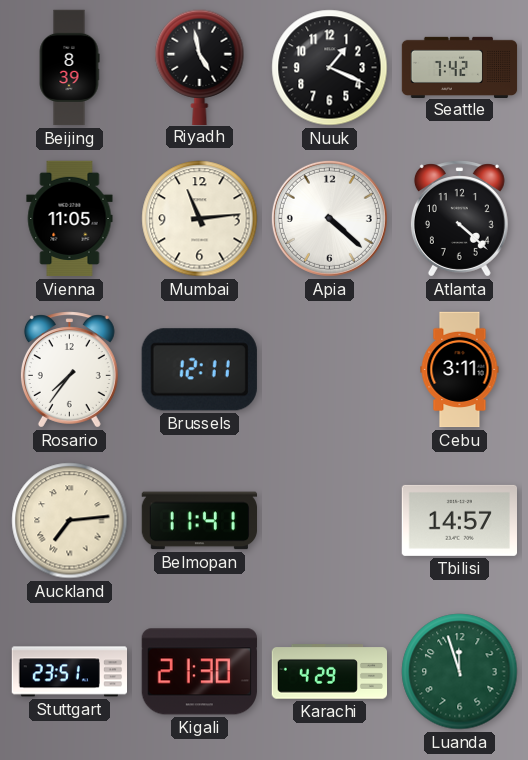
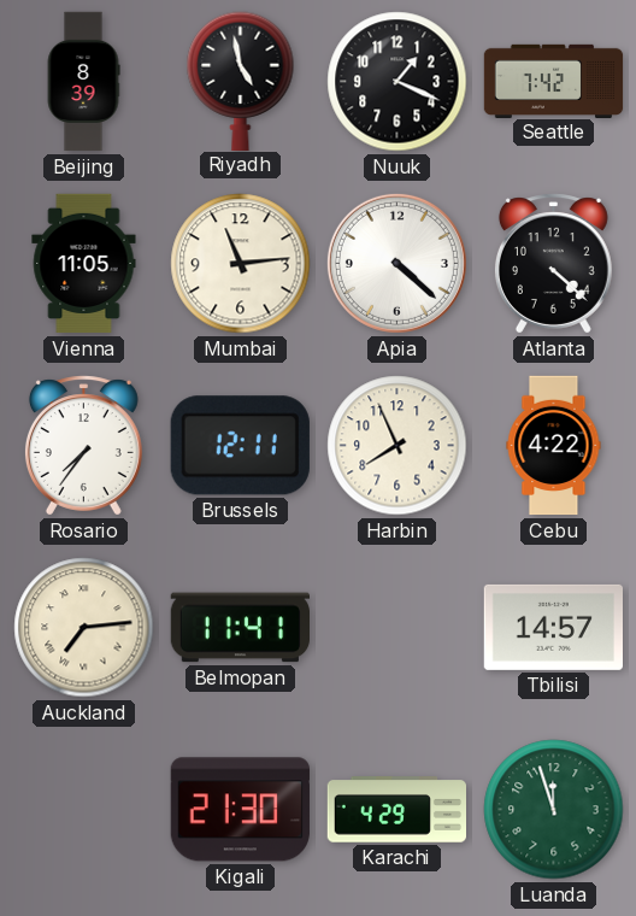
Harbin: none -> 7:56
Cebu: 3:11 -> 4:22
Stuttgart: 23:51 -> none
